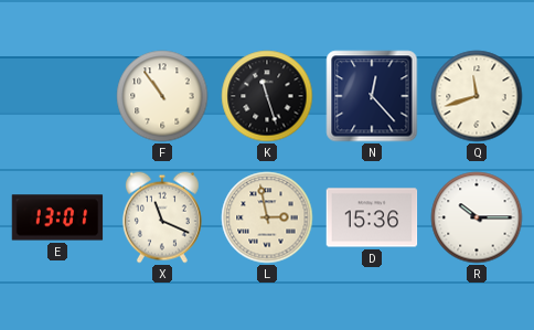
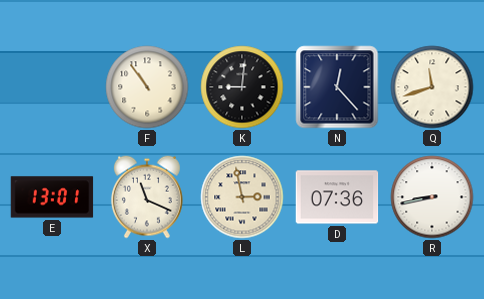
K: 11:27 -> 9:01
D: 15:36 -> 07:36
R: 10:15 -> 8:43
